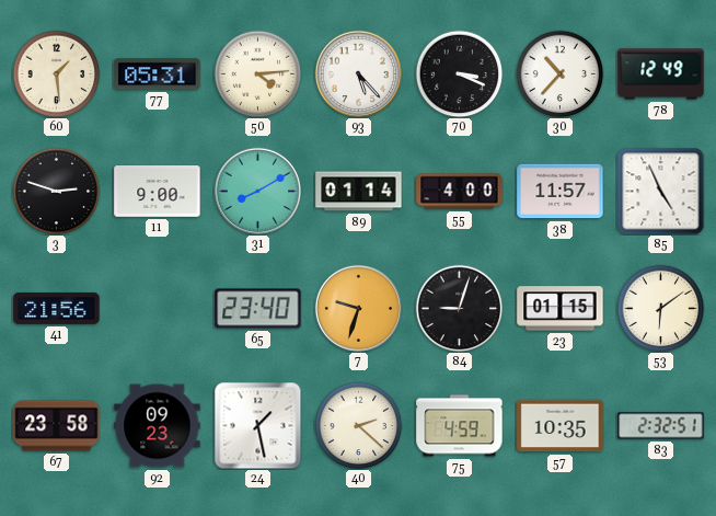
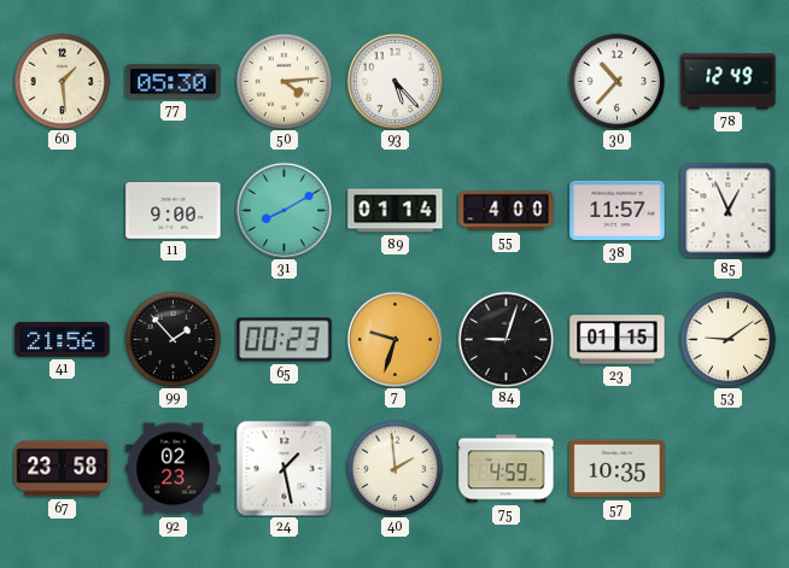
77: 05:31 -> 05:30
70: 3:19 -> none
3: 2:48 -> none
85: 4:56 -> 12:56
99: none -> 1:53
65: 23:40 -> 00:23
53: 6:09 -> 9:09
92: 09:23 -> 02:23
40: 2:22 -> 1:59
83: 2:32 -> none
